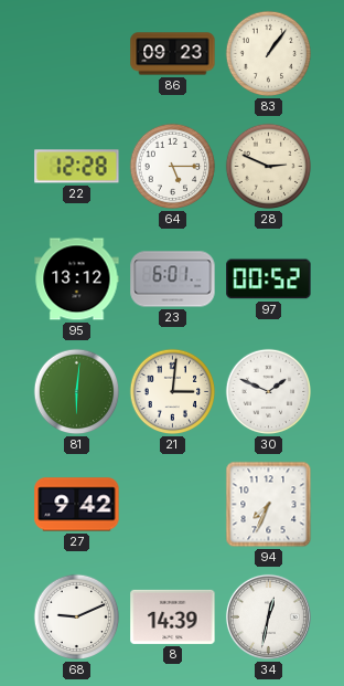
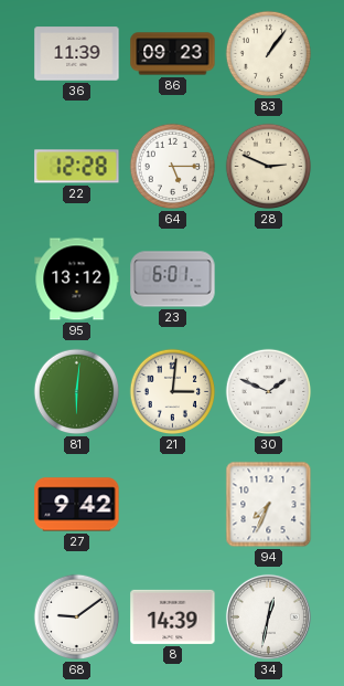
36: none -> 11:39
97: 00:52 -> none
68: 9:11 -> 9:09
